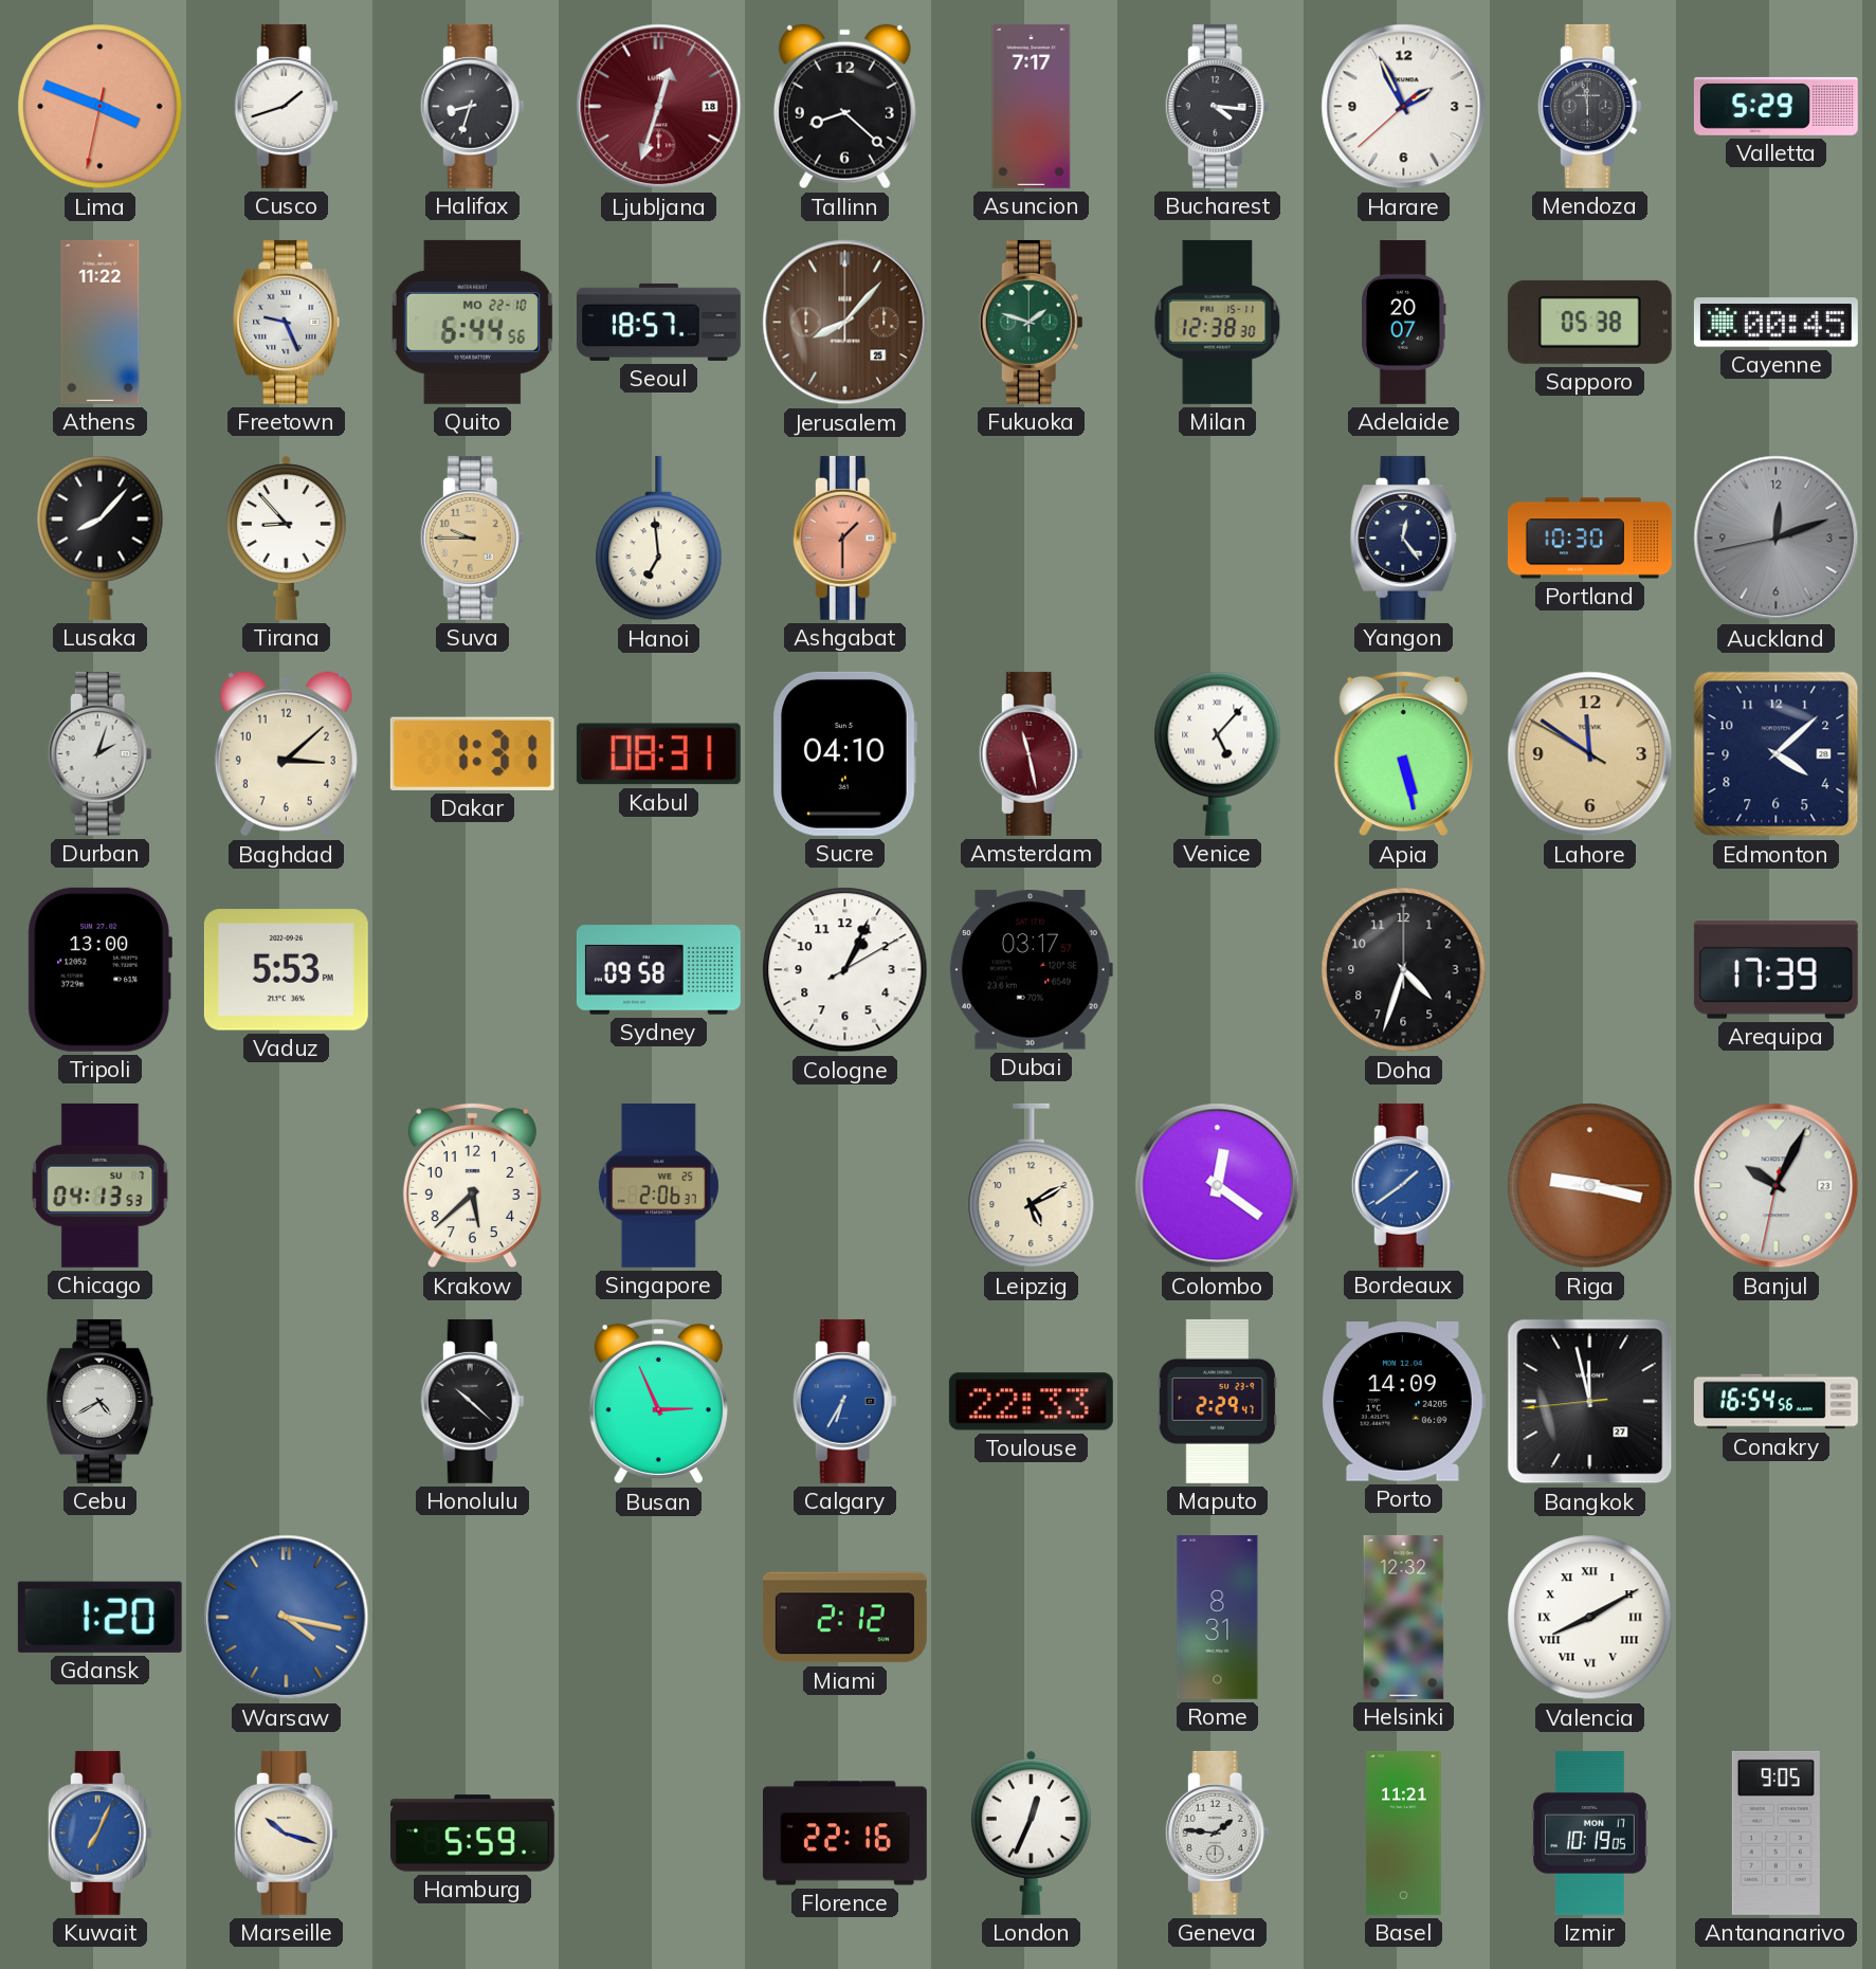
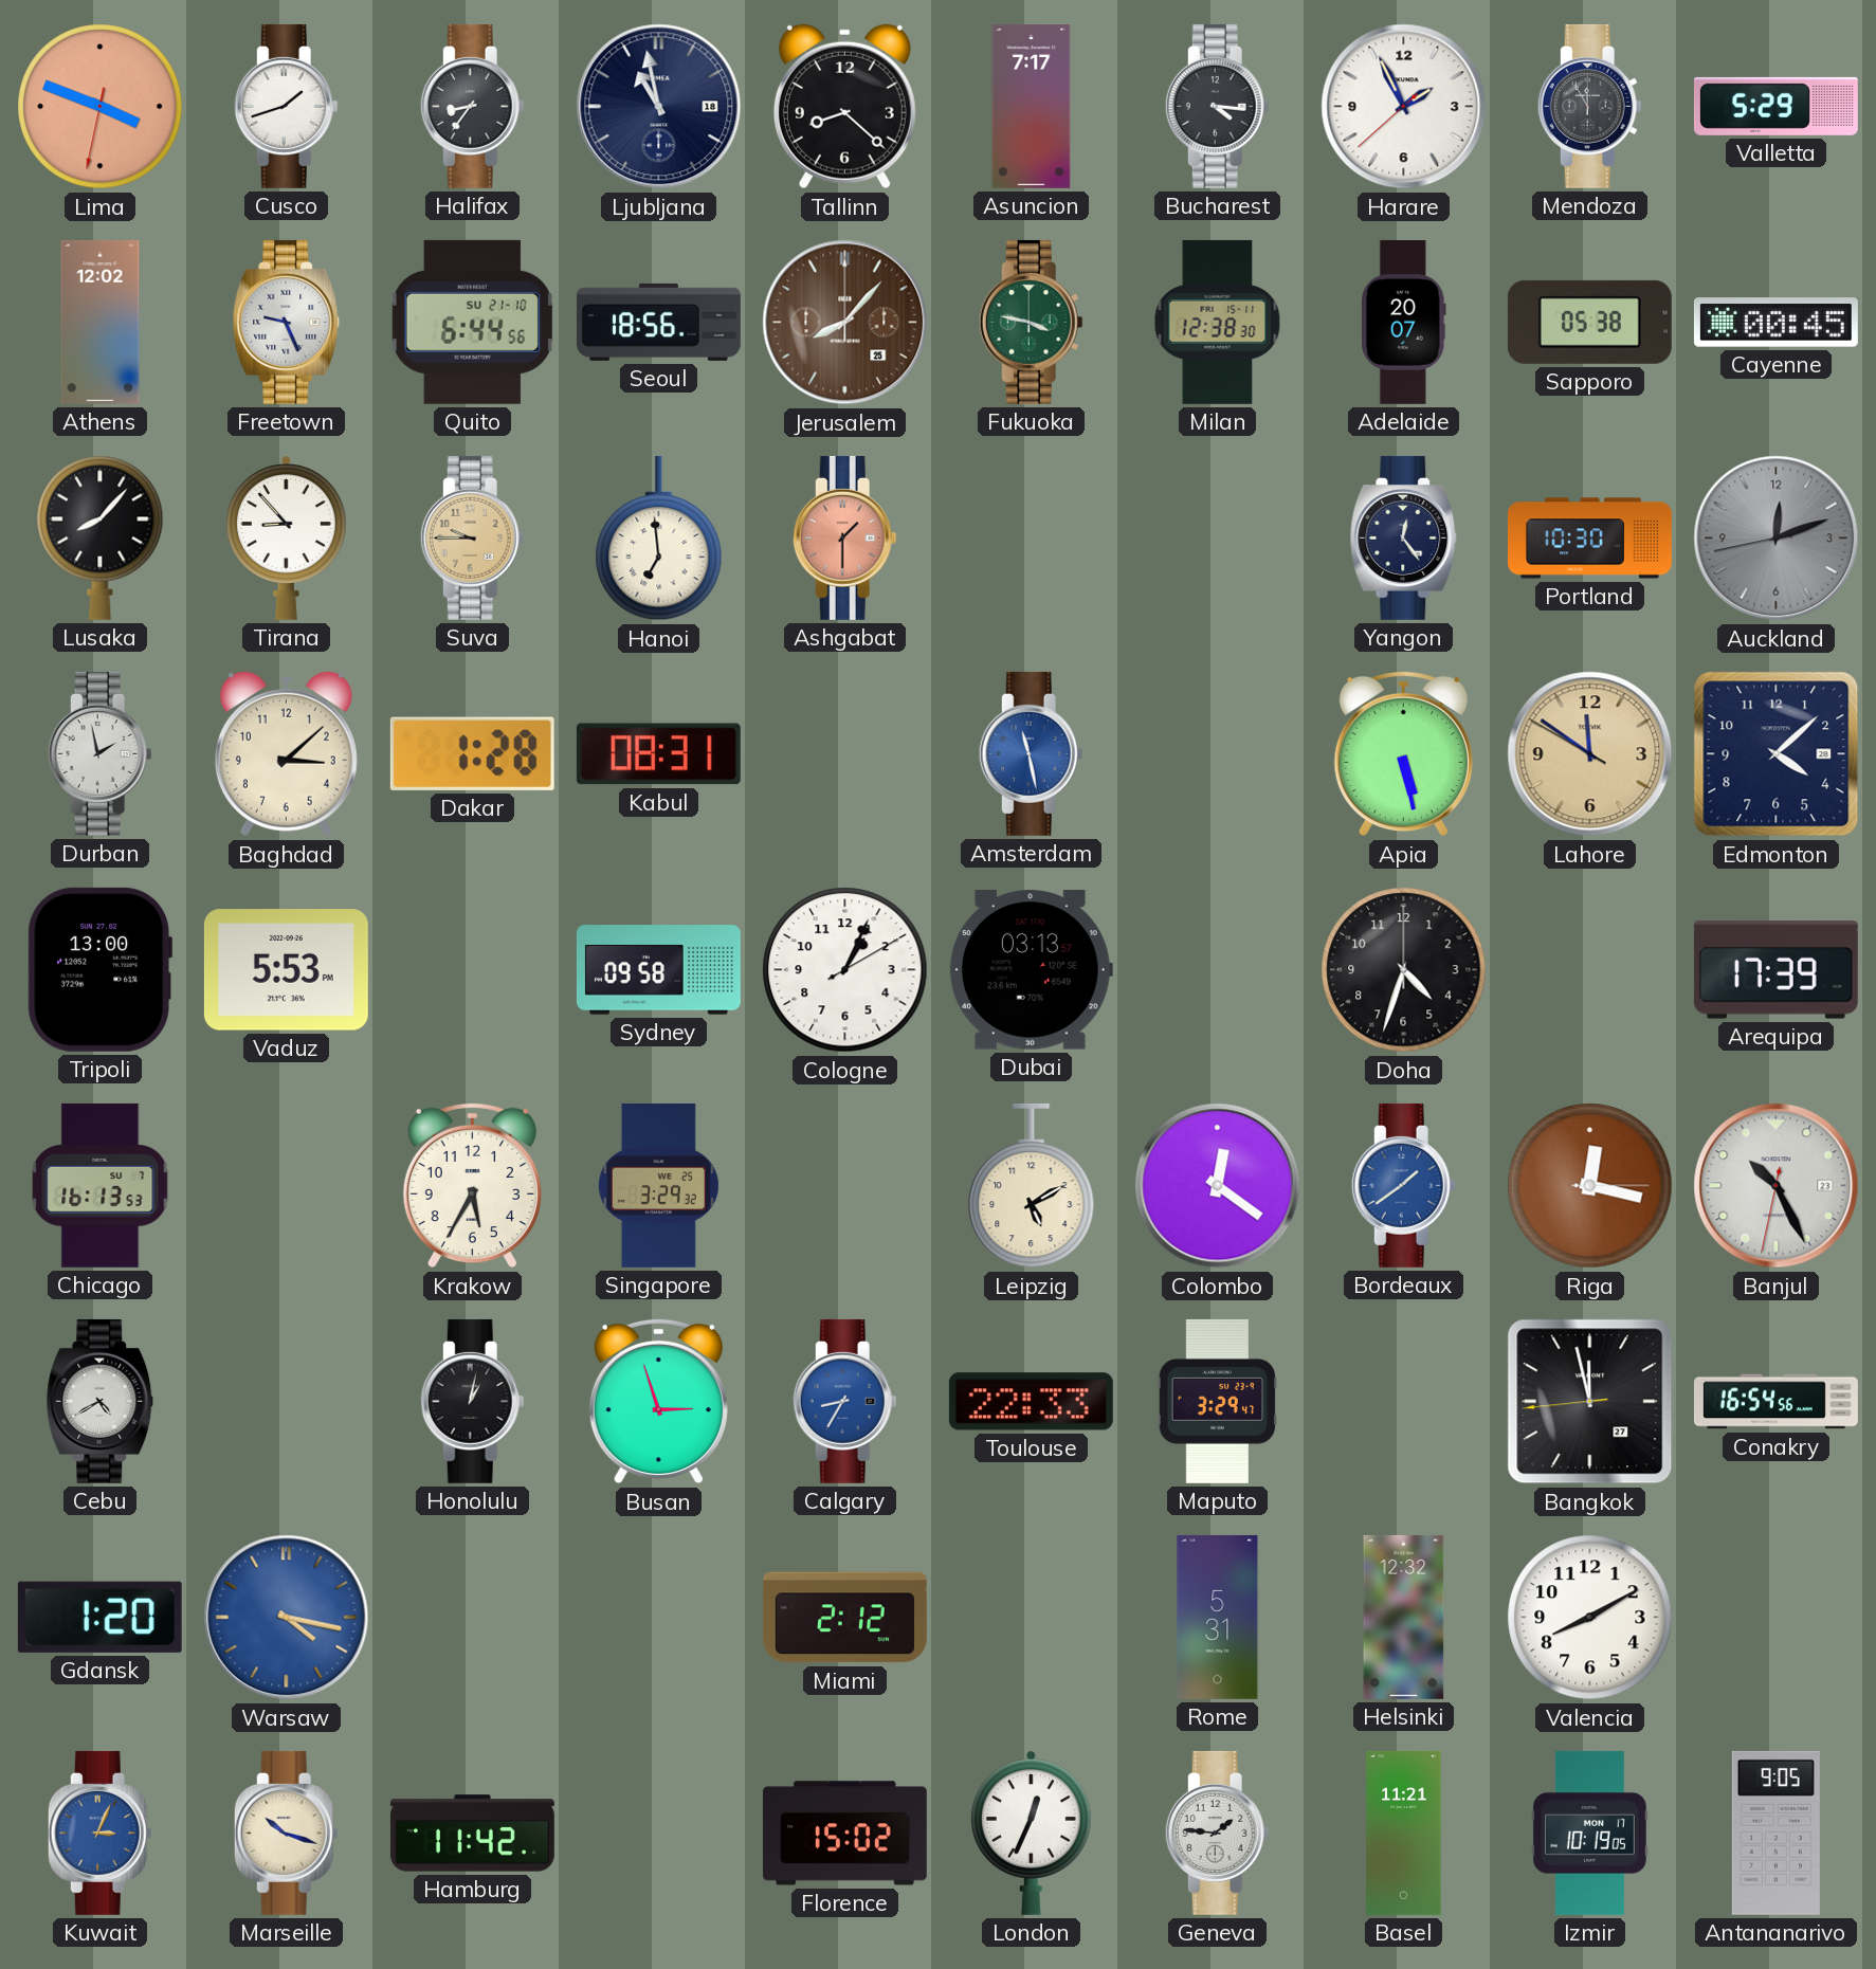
Halifax: 8:33 -> 8:36
Ljubljana: 12:33 -> 10:58
Ljubljana dial: burgundy -> navy
Mendoza: 11:58 -> 11:55
Athens: 11:22 -> 12:02
Quito date: MO 22-10 -> SU 21-10
Seoul: 18:57 -> 18:56
Fukuoka: 1:48 -> 3:47
Durban: 2:03 -> 1:58
Dakar: 1:31 -> 1:28
Sucre: 04:10 -> none
Amsterdam dial: burgundy -> blue
Venice: 5:07 -> none
Dubai: 03:17 -> 03:13
Chicago: 04:13 -> 16:13
Krakow: 5:38 -> 5:35
Singapore: 2:06 -> 3:29
Riga: 9:17 -> 12:17
Banjul: 10:04 -> 10:25
Honolulu: 10:22 -> 1:02
Busan: 2:56 -> 2:57
Calgary: 6:35 -> 8:35
Maputo: 2:29 -> 3:29
Porto: 14:09 -> none
Rome: 8:31 -> 5:31
Valencia numerals: Roman -> Arabic
Kuwait: 7:04 -> 3:04
Hamburg: 5:59 -> 11:42
Florence: 22:16 -> 15:02
